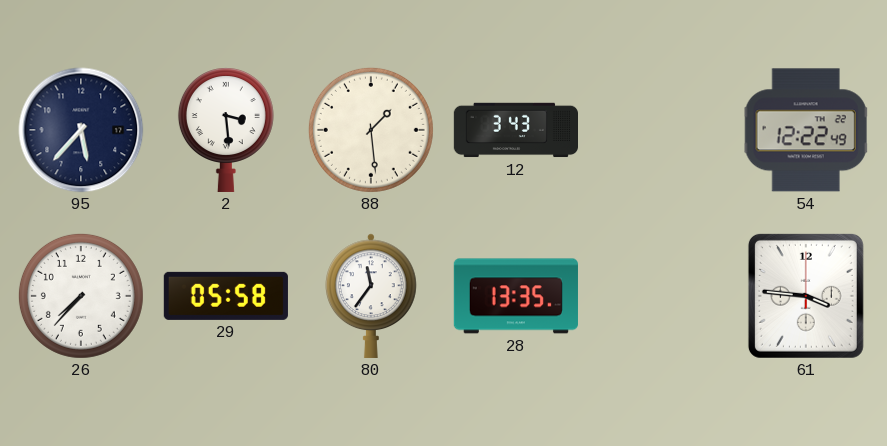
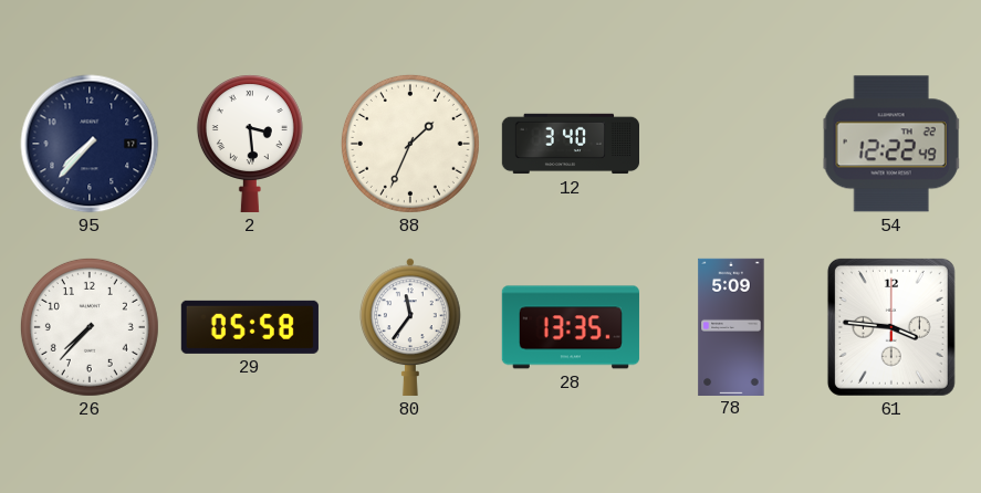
95: 5:37 -> 7:37
88: 1:29 -> 1:34
12: 3:43 -> 3:40
78: none -> 5:09
